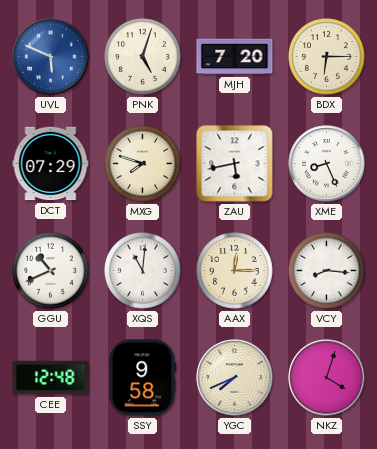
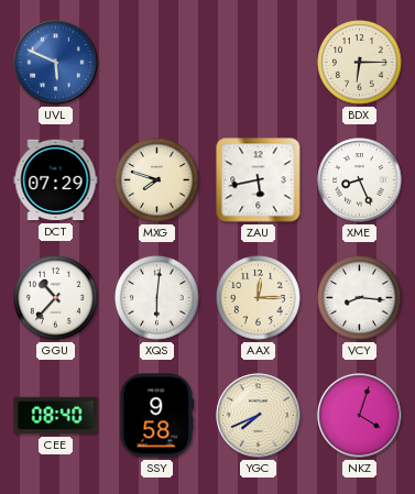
PNK: 5:03 -> none
MJH: 7:20 -> none
GGU: 10:41 -> 10:37
XQS: 11:01 -> 6:01
CEE: 12:48 -> 08:40
